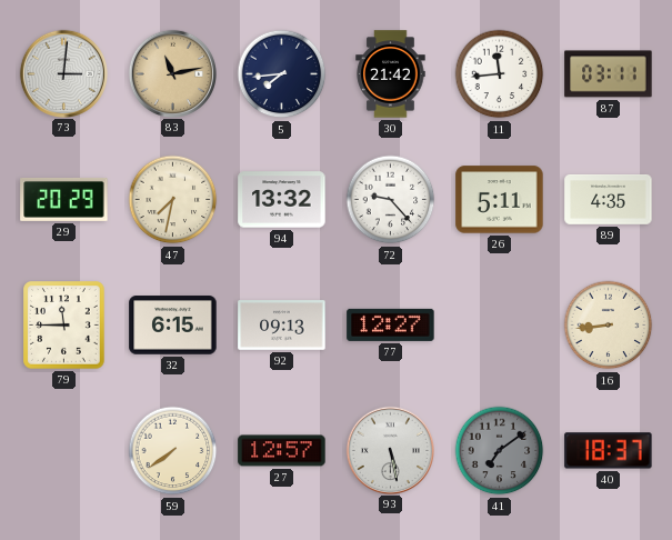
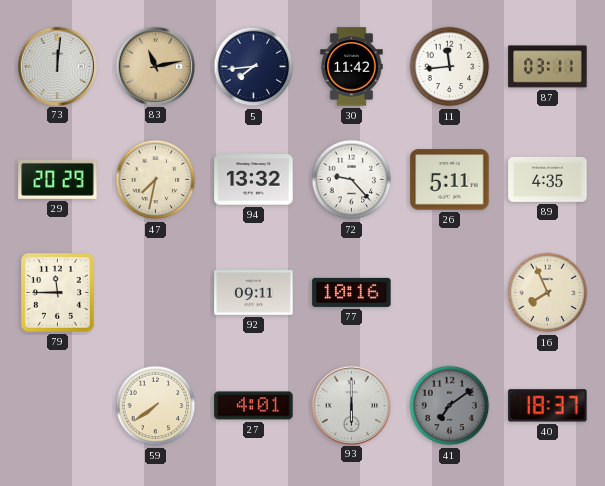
73: 3:01 -> 12:01
30: 21:42 -> 11:42
32: 6:15 -> none
92: 09:13 -> 09:11
77: 12:27 -> 10:16
16: 8:44 -> 7:56
27: 12:57 -> 4:01
93: 5:28 -> 6:00
